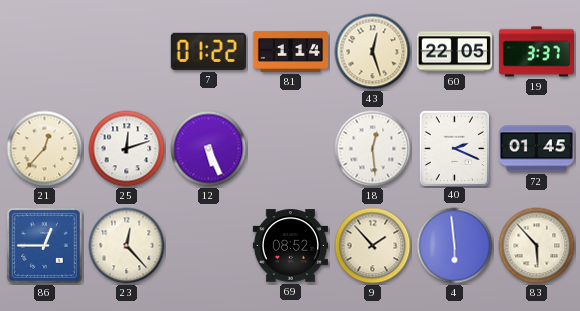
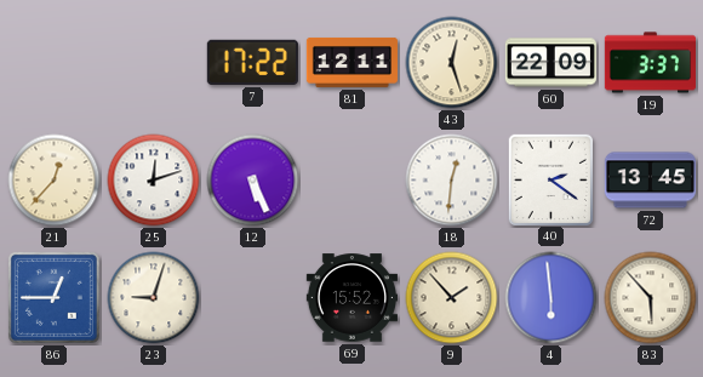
7: 01:22 -> 17:22
81: 1:14 -> 12:11
60: 22:05 -> 22:09
18: 12:29 -> 12:31
40: 2:19 -> 2:21
72: 01:45 -> 13:45
23: 12:23 -> 9:03
69: 08:52 -> 15:52
